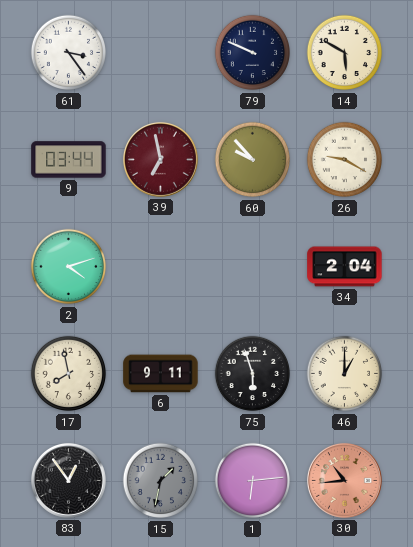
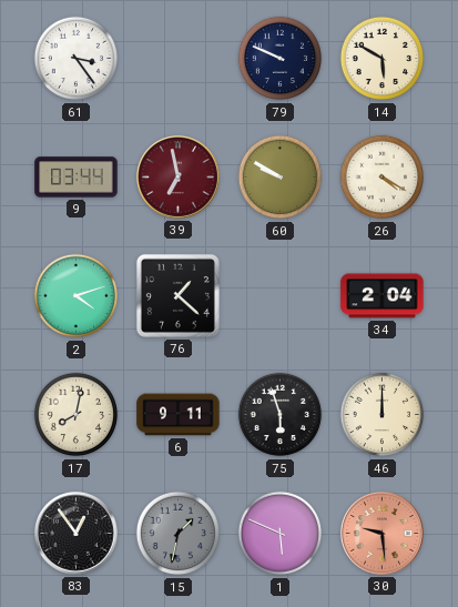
60: 9:53 -> 9:50
26: 9:20 -> 4:20
76: none -> 1:22
17: 7:58 -> 8:02
46: 1:00 -> 12:00
1: 6:14 -> 5:49
30: 10:44 -> 9:29
